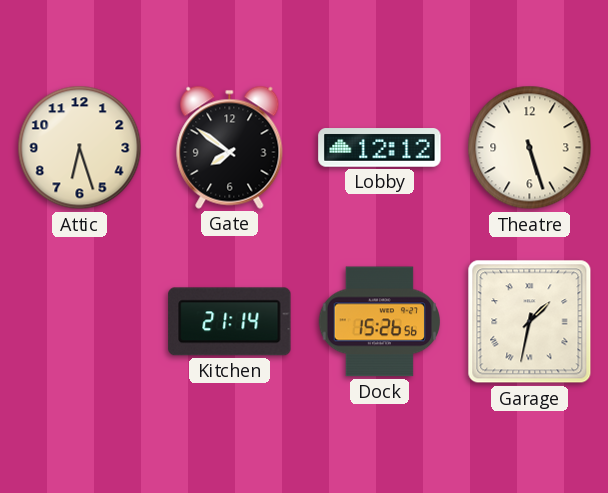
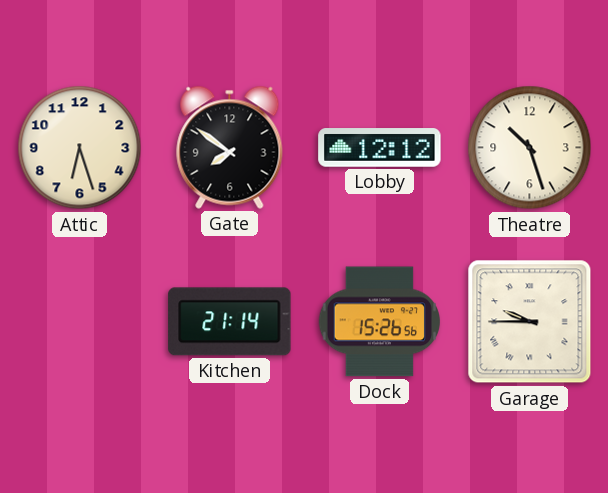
Theatre: 5:27 -> 10:27
Garage: 1:32 -> 9:45
